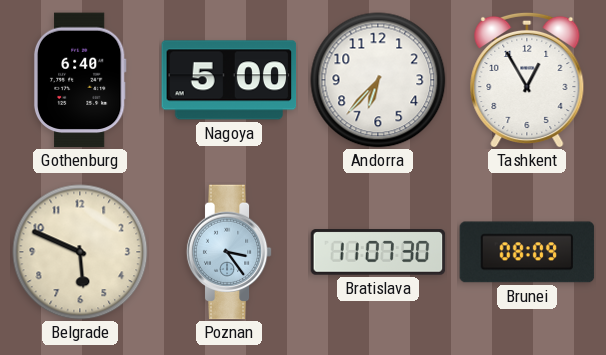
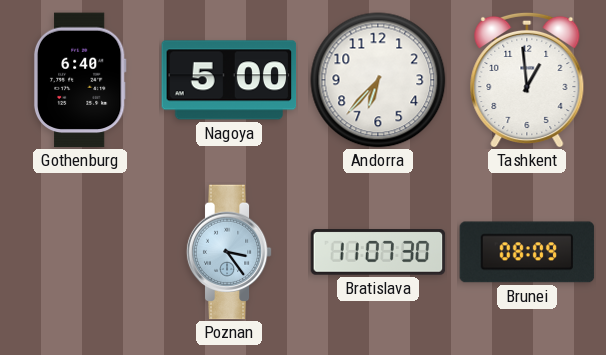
Tashkent: 12:55 -> 12:59
Belgrade: 5:49 -> none
